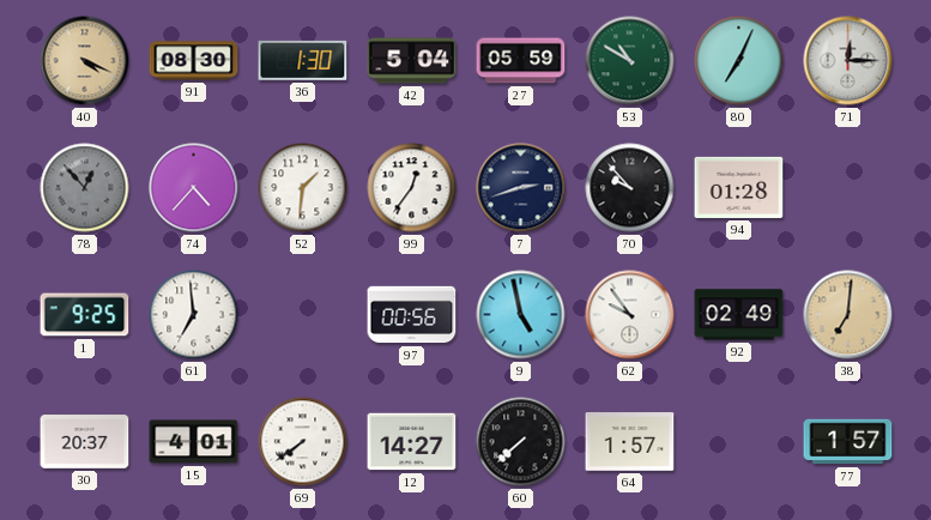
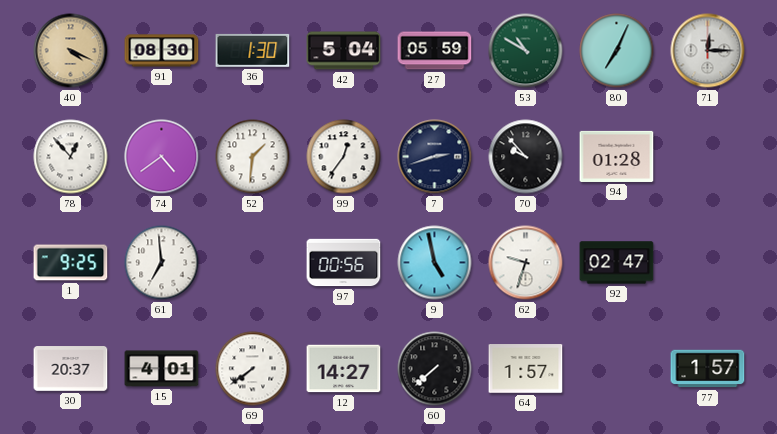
78 dial: grey -> white
74: 4:37 -> 4:39
62: 9:54 -> 9:33
92: 02:49 -> 02:47
38: 7:01 -> none
